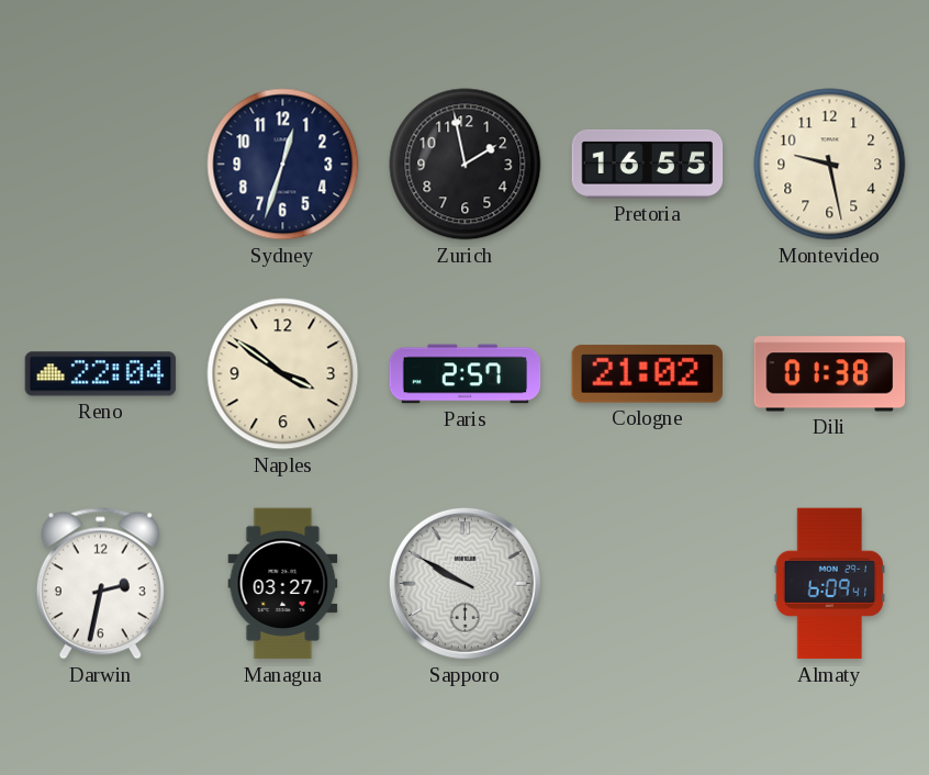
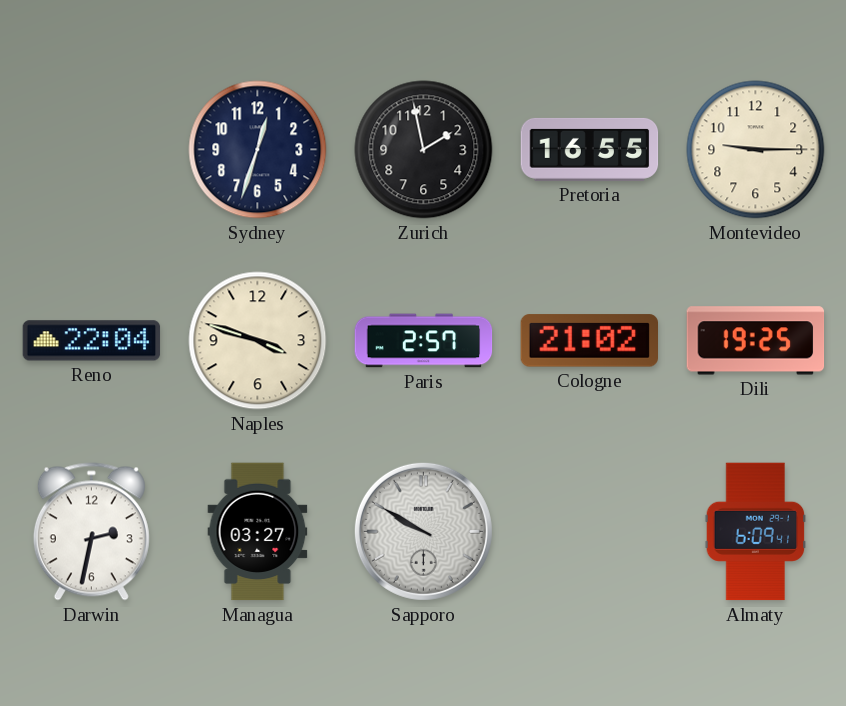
Montevideo: 9:28 -> 9:15
Naples: 3:51 -> 3:48
Dili: 01:38 -> 19:25
